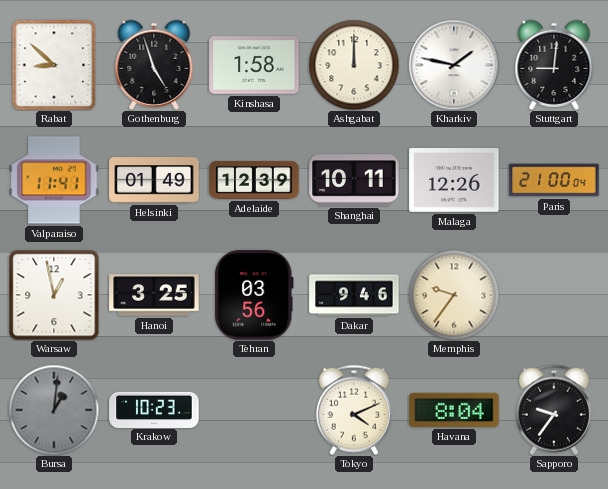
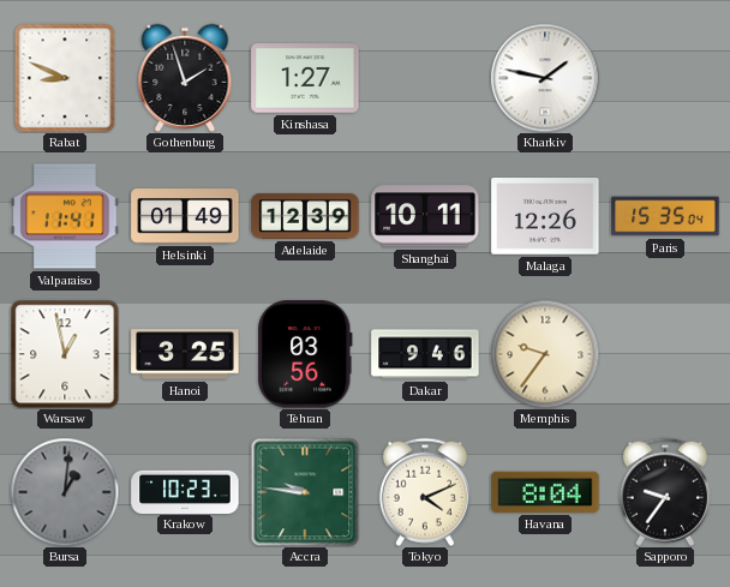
Rabat: 8:52 -> 8:49
Gothenburg: 4:57 -> 1:57
Kinshasa: 1:58 -> 1:27
Ashgabat: 12:00 -> none
Stuttgart: 9:01 -> none
Paris: 21:00 -> 15:35
Accra: none -> 9:46
